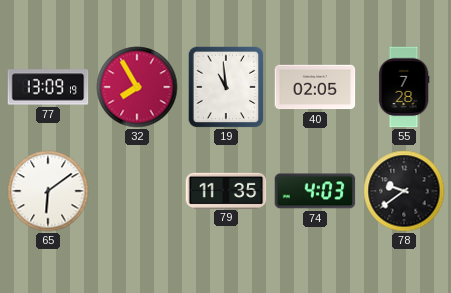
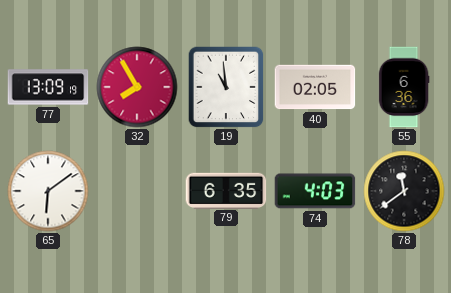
55: 7:28 -> 6:36
79: 11:35 -> 6:35
78: 9:39 -> 11:39
